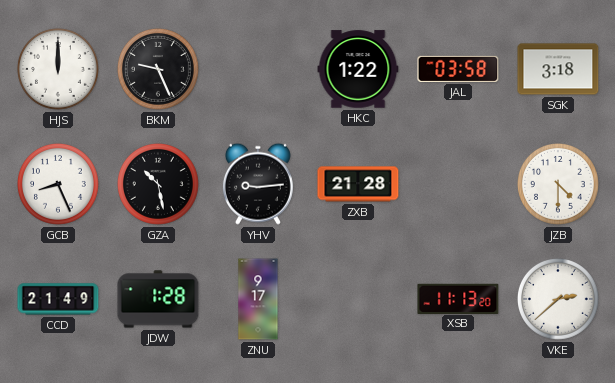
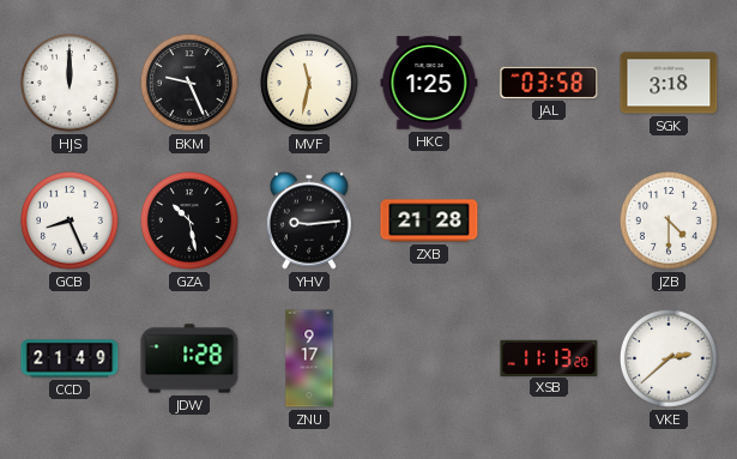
MVF: none -> 11:32
HKC: 1:22 -> 1:25
